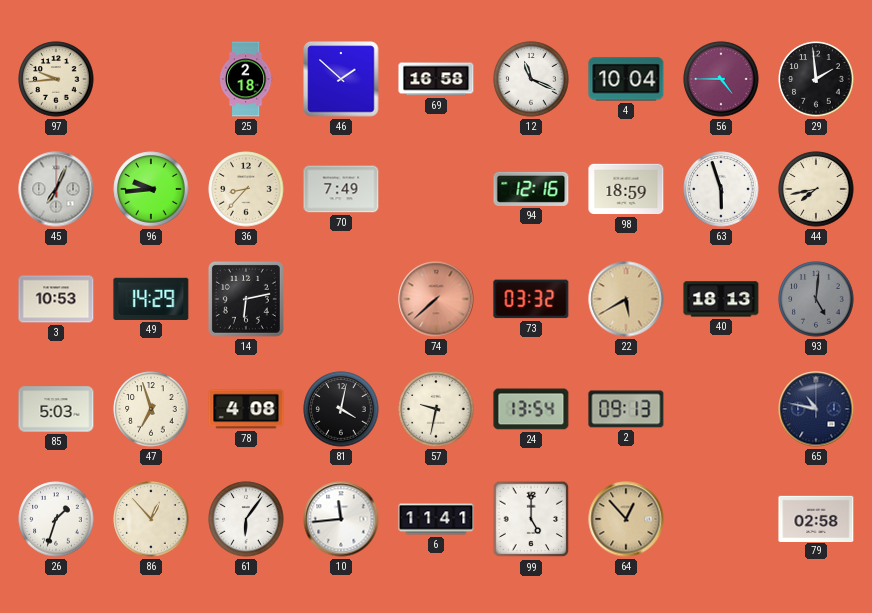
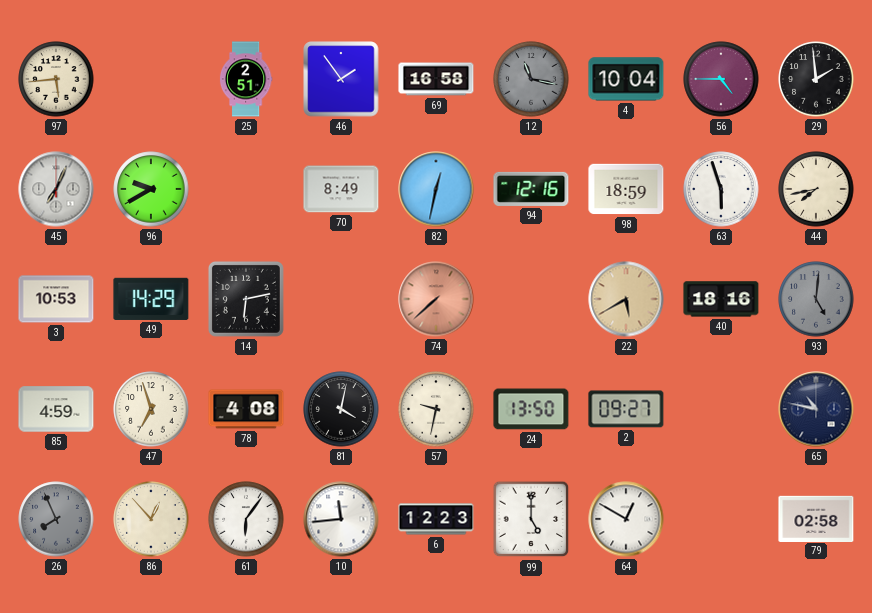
97: 9:44 -> 5:44
25: 2:18 -> 2:51
46: 1:52 -> 1:54
12: 11:19 -> 11:17
12 dial: white -> grey
96: 9:44 -> 9:40
36: 8:37 -> none
70: 7:49 -> 8:49
82: none -> 12:32
73: 03:32 -> none
40: 18:13 -> 18:16
85: 5:03 -> 4:59
24: 13:54 -> 13:50
2: 09:13 -> 09:27
26: 1:33 -> 7:56
26 dial: white -> grey
6: 11:41 -> 12:23
64: 12:53 -> 12:50
64 dial: champagne -> white
